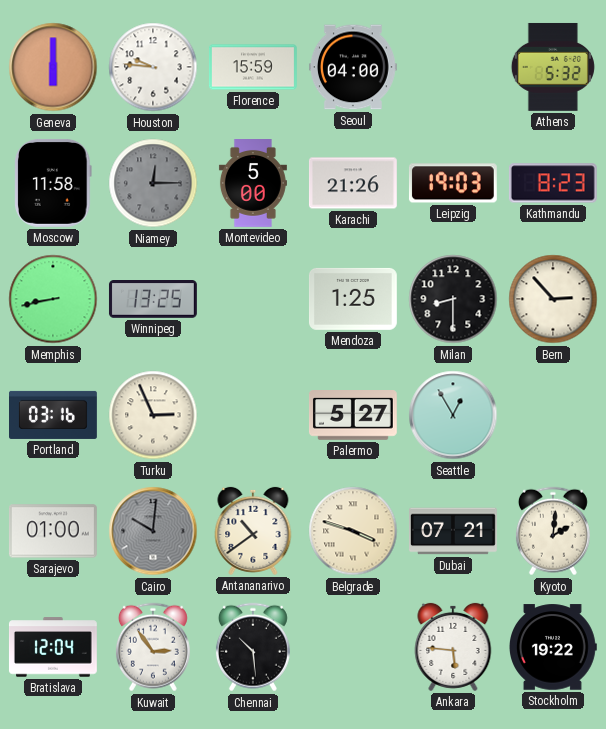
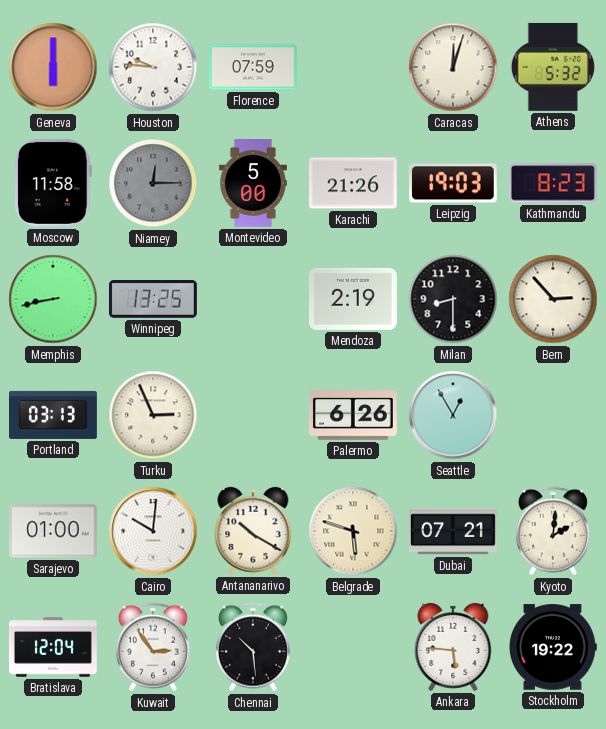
Florence: 15:59 -> 07:59
Seoul: 04:00 -> none
Caracas: none -> 12:03
Mendoza: 1:25 -> 2:19
Portland: 03:16 -> 03:13
Palermo: 5:27 -> 6:26
Cairo dial: grey -> white
Antananarivo: 10:39 -> 10:20
Belgrade: 3:48 -> 5:48
